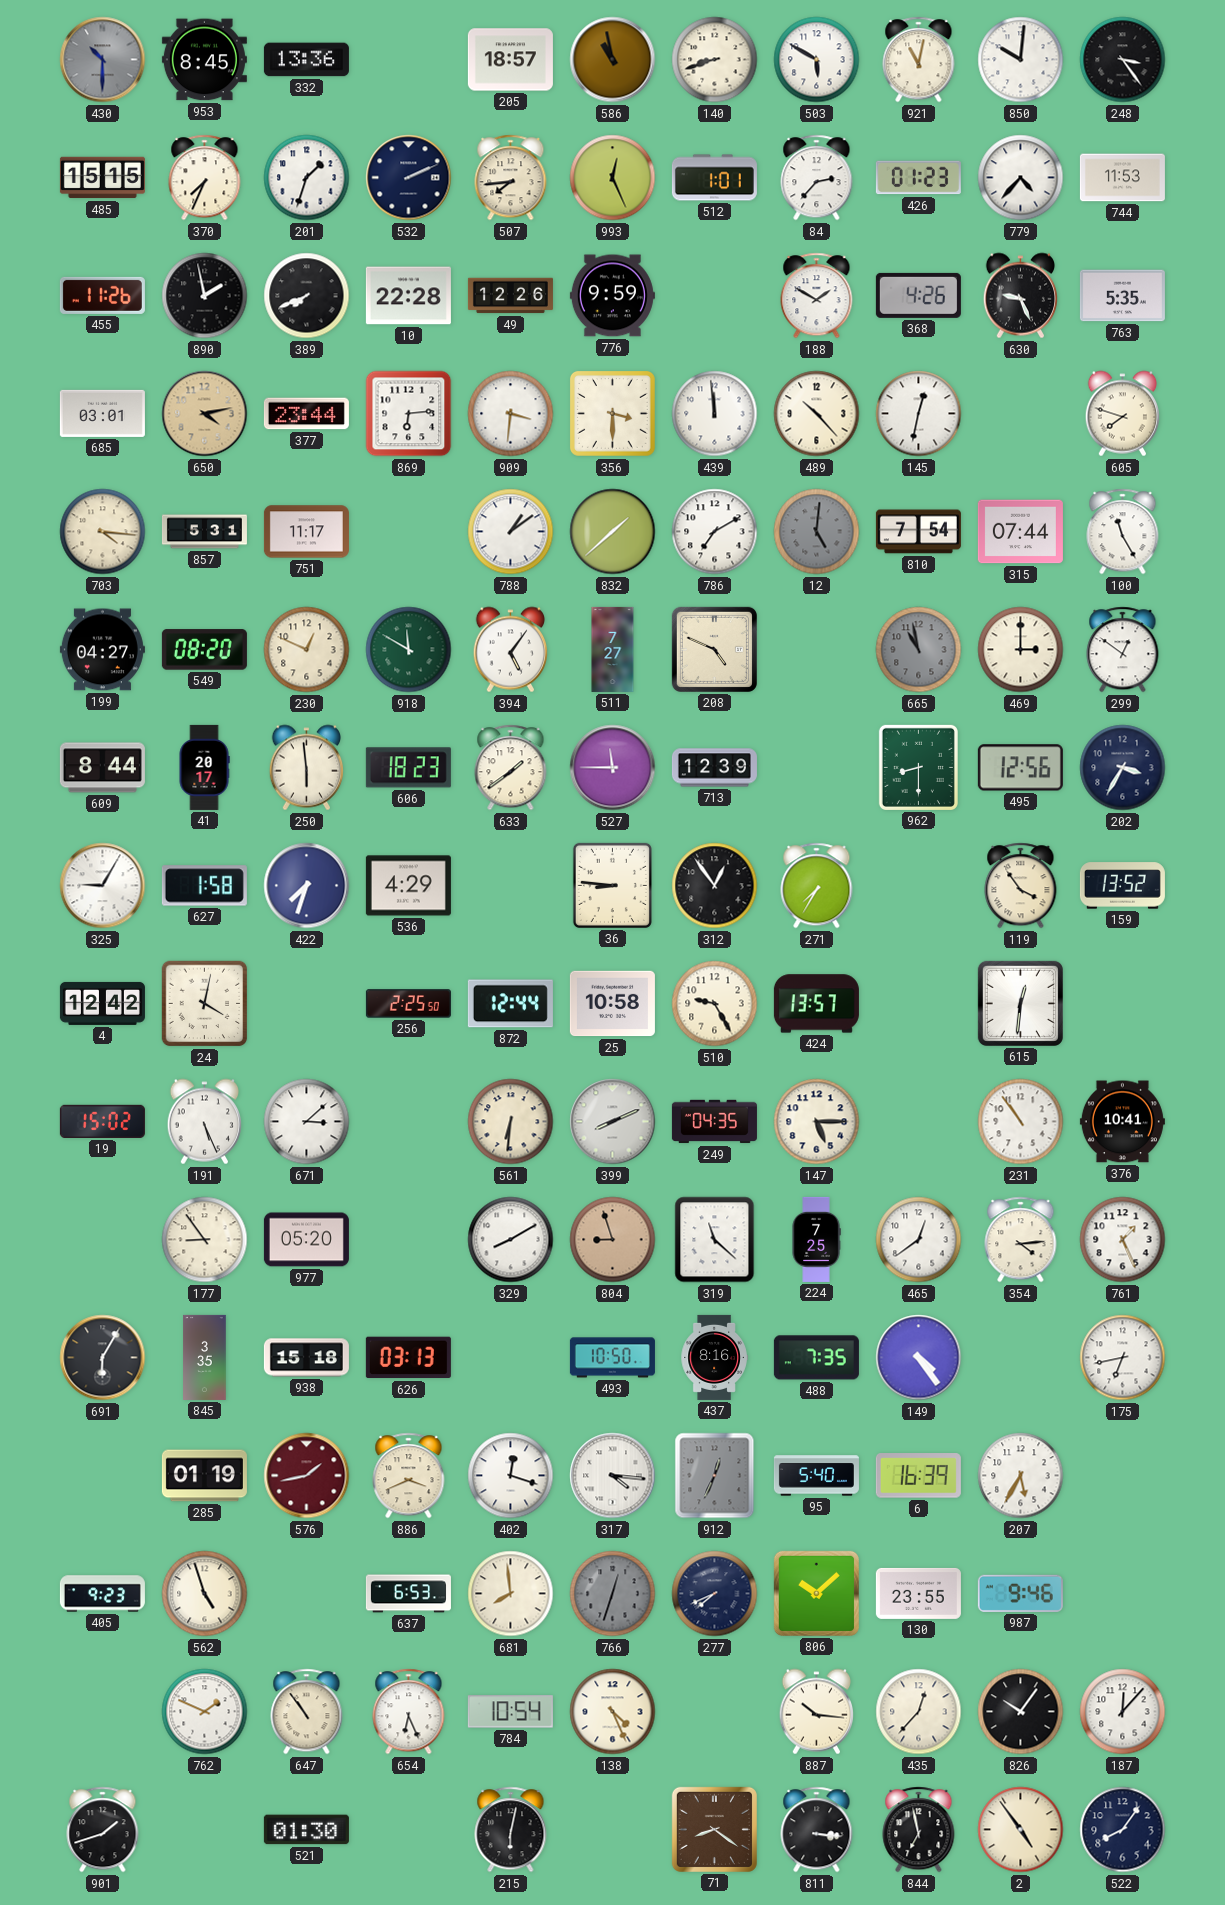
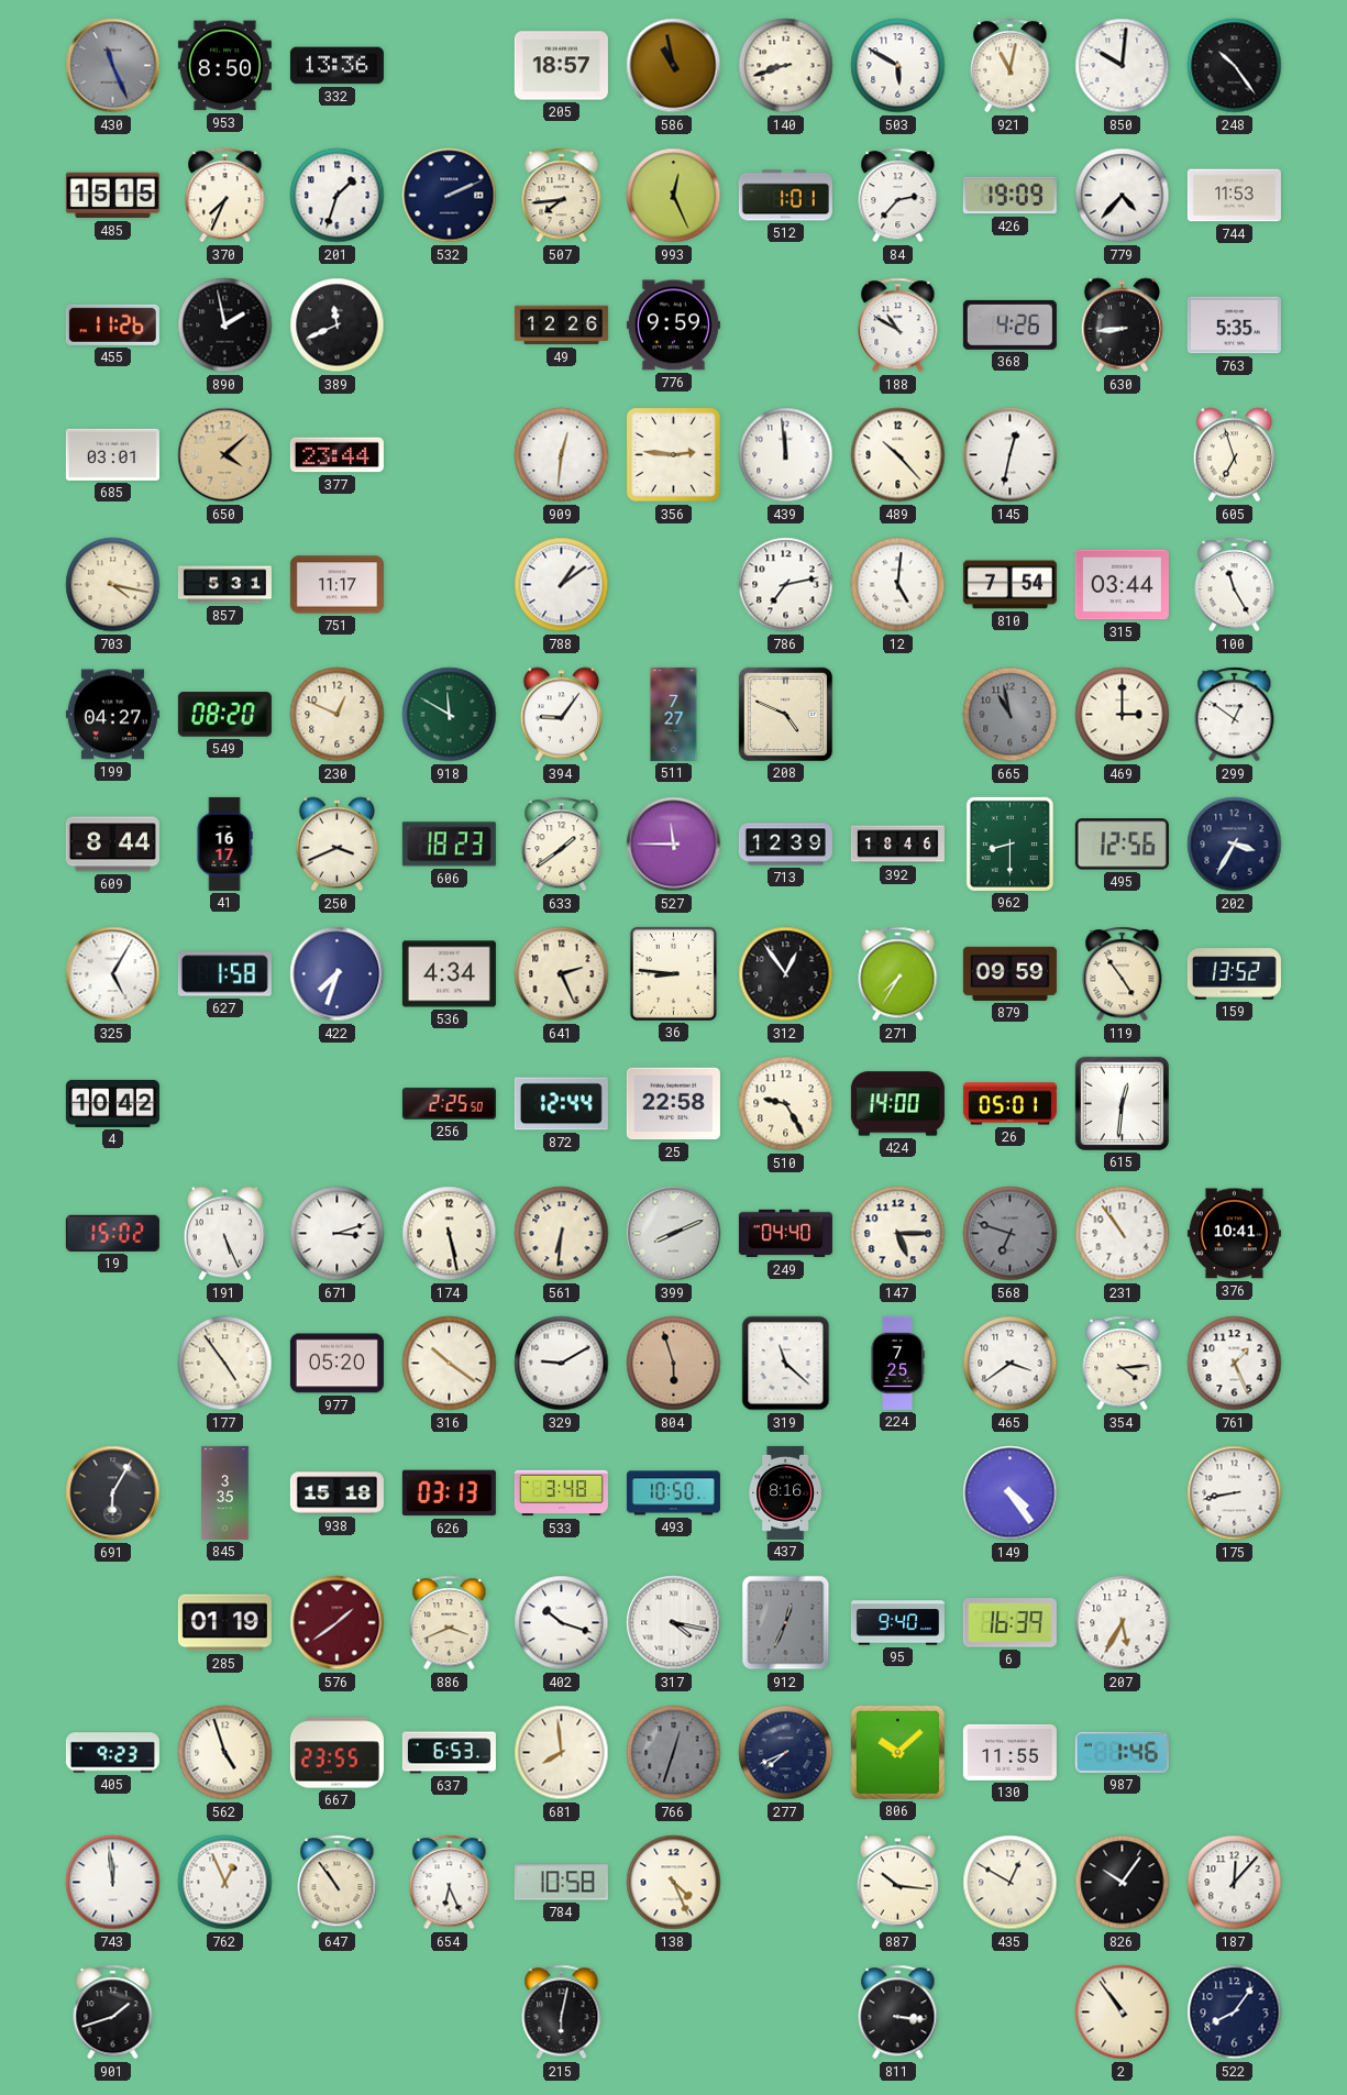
430: 10:30 -> 11:26
953: 8:45 -> 8:50
248: 3:24 -> 10:24
426: 01:23 -> 19:09
389: 7:41 -> 11:41
10: 22:28 -> none
188: 1:50 -> 10:50
630: 9:26 -> 8:44
650: 4:13 -> 4:08
869: 6:14 -> none
909: 3:31 -> 12:31
356: 3:30 -> 2:46
605: 7:48 -> 6:57
703: 4:16 -> 4:17
832: 1:38 -> none
786: 7:10 -> 7:13
12 dial: grey -> white
315: 07:44 -> 03:44
394: 5:06 -> 9:06
41: 20:17 -> 16:17
250: 5:59 -> 3:41
392: none -> 18:46
325: 9:05 -> 5:05
536: 4:29 -> 4:34
641: none -> 2:26
879: none -> 09:59
119: 3:54 -> 4:54
4: 12:42 -> 10:42
24: 4:02 -> none
25: 10:58 -> 22:58
424: 13:57 -> 14:00
26: none -> 05:01
671: 3:08 -> 3:12
174: none -> 5:28
249: 04:35 -> 04:40
568: none -> 6:48
177: 8:54 -> 4:54
316: none -> 10:21
329: 8:10 -> 9:10
804: 8:57 -> 5:57
465: 12:39 -> 3:39
533: none -> 3:48
488: 7:35 -> none
175: 6:43 -> 8:43
576: 1:43 -> 1:39
402: 12:18 -> 10:18
317: 4:16 -> 4:17
95: 5:40 -> 9:40
667: none -> 23:55
130: 23:55 -> 11:55
987: 9:46 -> 1:46
743: none -> 11:59
762: 1:49 -> 12:56
784: 10:54 -> 10:58
435: 12:37 -> 12:50
521: 01:30 -> none
71: 8:21 -> none
844: 6:58 -> none
2: 4:54 -> 10:54
